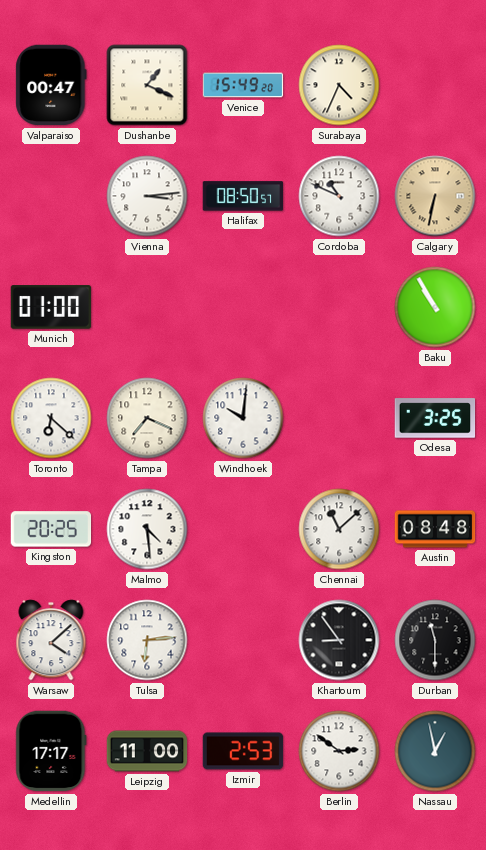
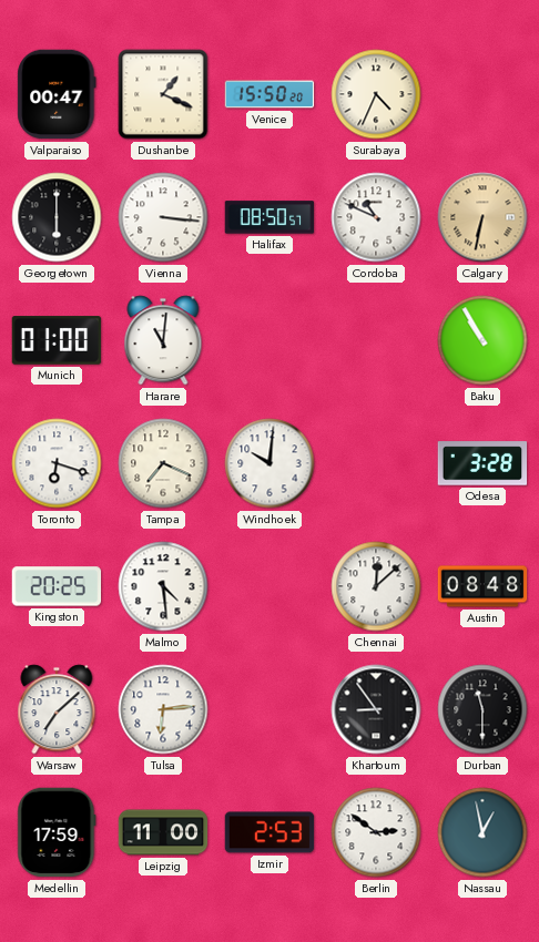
Venice: 15:49 -> 15:50
Georgetown: none -> 6:00
Vienna: 3:14 -> 3:16
Harare: none -> 11:01
Toronto: 6:22 -> 6:18
Odesa: 3:25 -> 3:28
Chennai: 11:08 -> 12:08
Warsaw: 4:08 -> 7:08
Medellin: 17:17 -> 17:59
